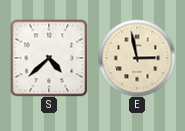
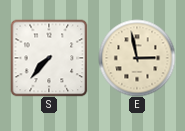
S: 4:38 -> 7:37
